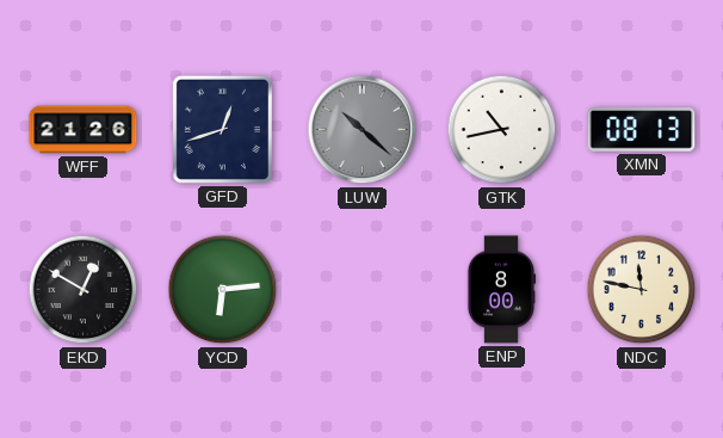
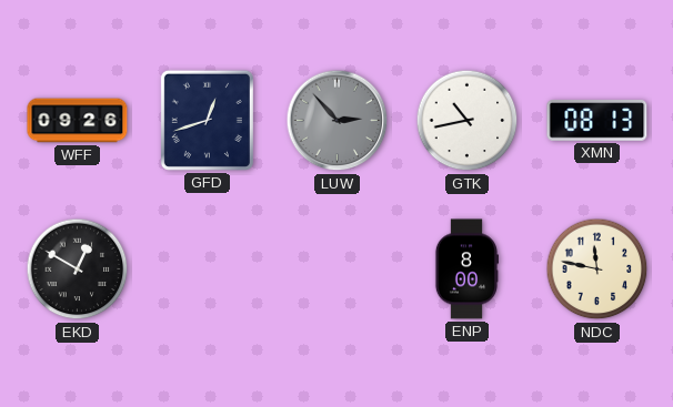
WFF: 21:26 -> 09:26
LUW: 10:22 -> 2:53
YCD: 6:14 -> none
